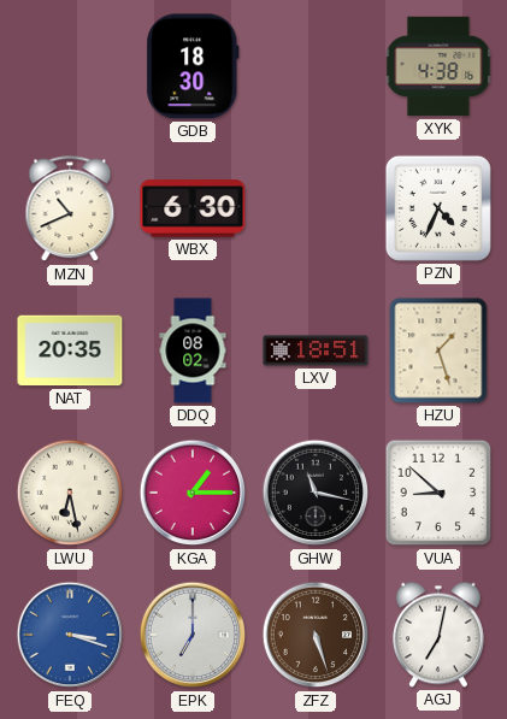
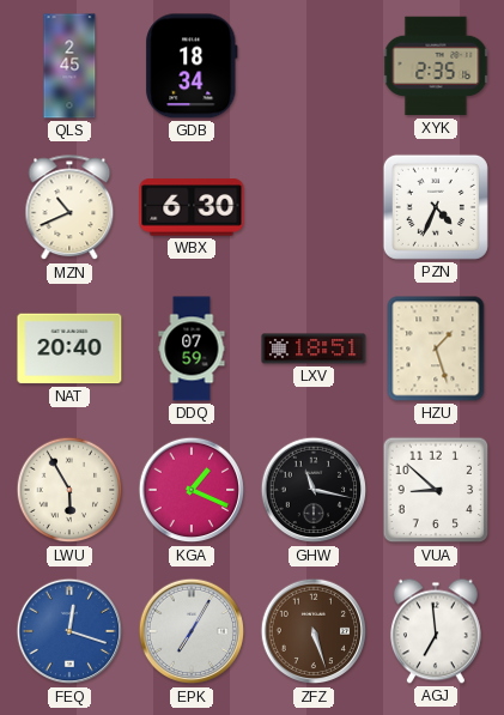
QLS: none -> 2:45
GDB: 18:30 -> 18:34
XYK: 4:38 -> 2:35
NAT: 20:35 -> 20:40
DDQ: 08:02 -> 07:59
LWU: 6:28 -> 5:55
KGA: 1:15 -> 1:19
FEQ: 3:18 -> 12:18
EPK: 7:00 -> 7:05
AGJ: 7:02 -> 6:59
